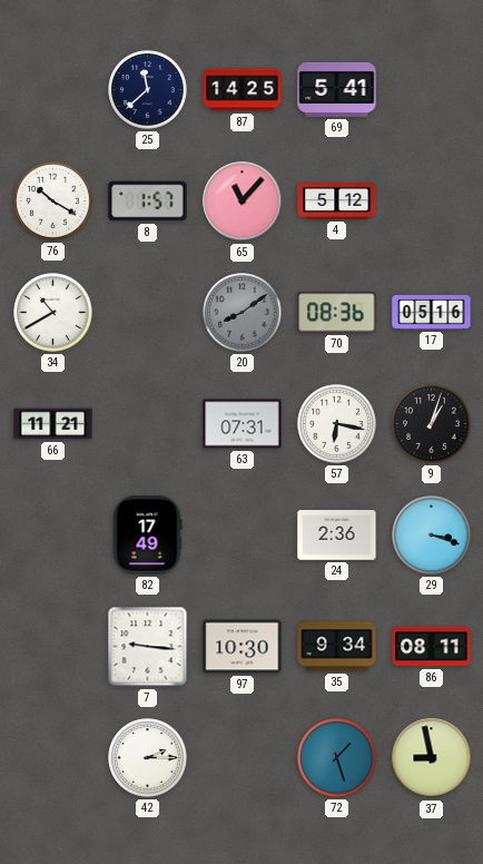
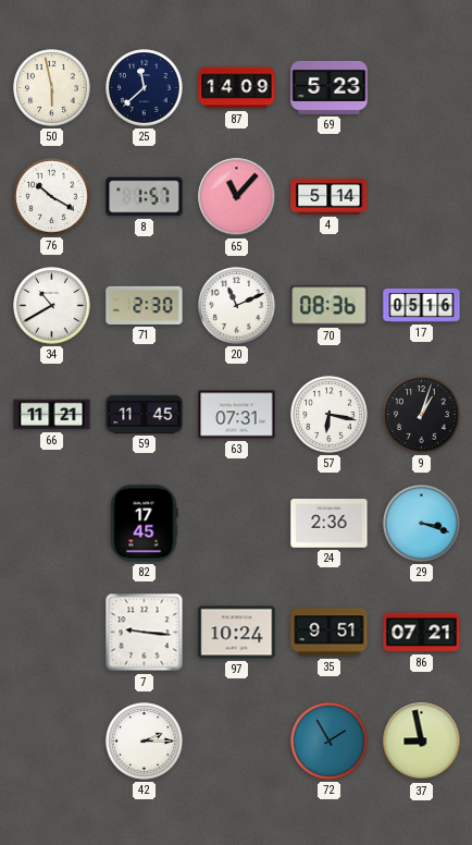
50: none -> 5:58
87: 14:25 -> 14:09
69: 5:41 -> 5:23
4: 5:12 -> 5:14
71: none -> 2:30
20: 8:09 -> 11:11
20 dial: grey -> white
59: none -> 11:45
82: 17:49 -> 17:45
97: 10:30 -> 10:24
35: 9:34 -> 9:51
86: 08:11 -> 07:21
72: 1:27 -> 1:55
